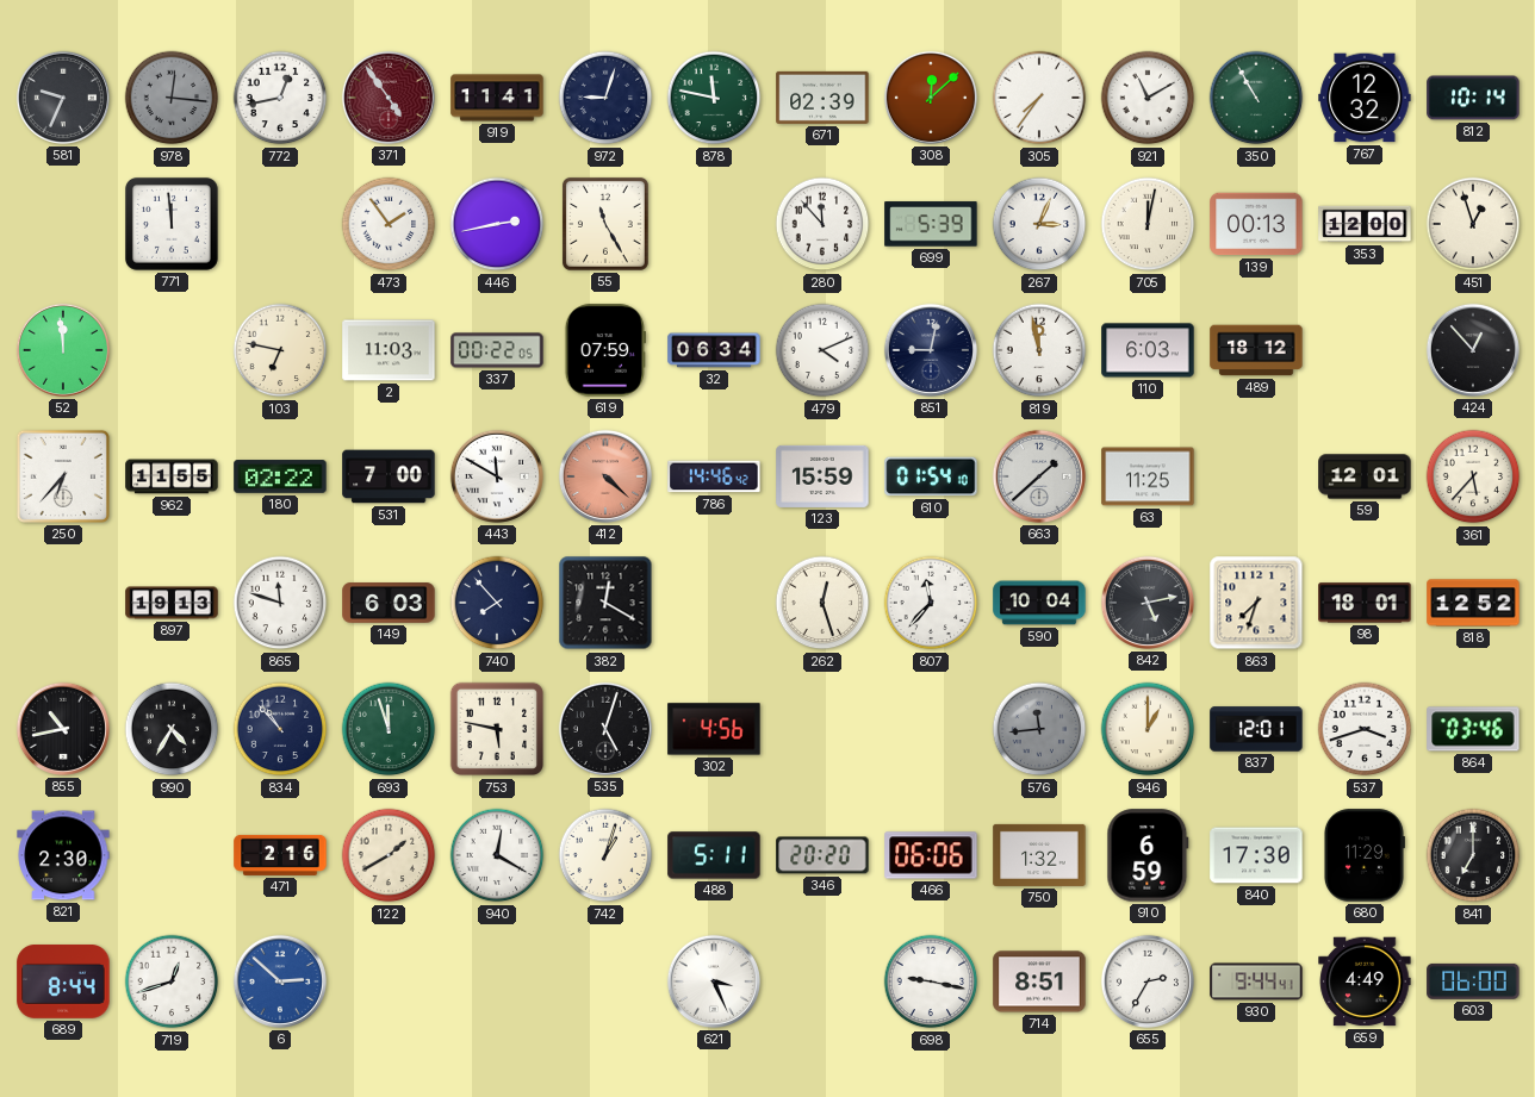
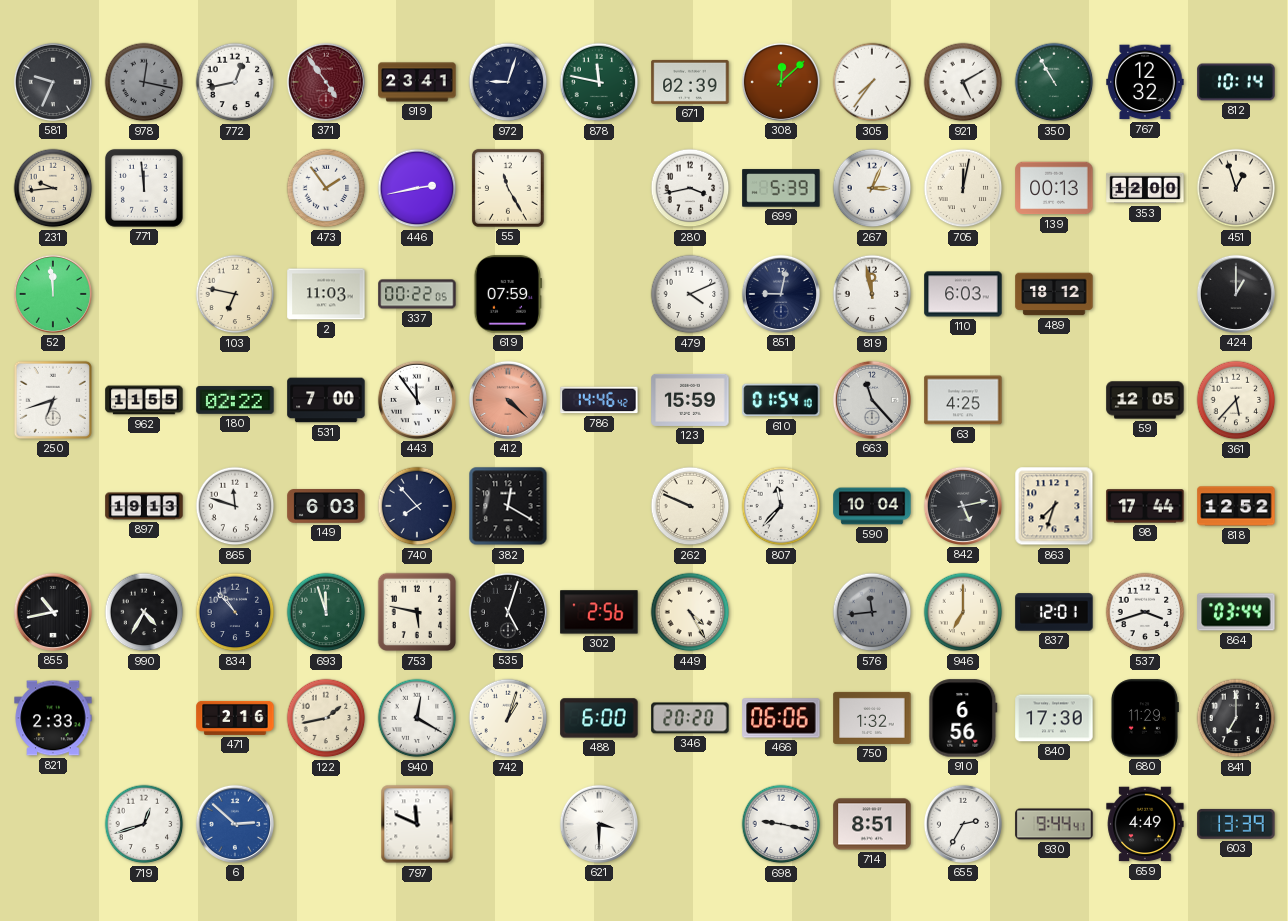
978: 12:16 -> 12:17
919: 11:41 -> 23:41
921: 11:10 -> 5:10
231: none -> 9:44
280: 11:53 -> 3:43
32: 06:34 -> none
424: 12:53 -> 1:00
250: 6:37 -> 6:42
443: 11:50 -> 11:54
663: 1:38 -> 11:23
63: 11:25 -> 4:25
59: 12:01 -> 12:05
262: 12:27 -> 9:49
98: 18:01 -> 17:44
302: 4:56 -> 2:56
449: none -> 4:25
946: 1:00 -> 7:00
864: 03:46 -> 03:44
821: 2:30 -> 2:33
122: 1:40 -> 1:43
488: 5:11 -> 6:00
910: 6:59 -> 6:56
689: 8:44 -> none
797: none -> 11:49
621: 3:26 -> 3:30
603: 06:00 -> 13:39
